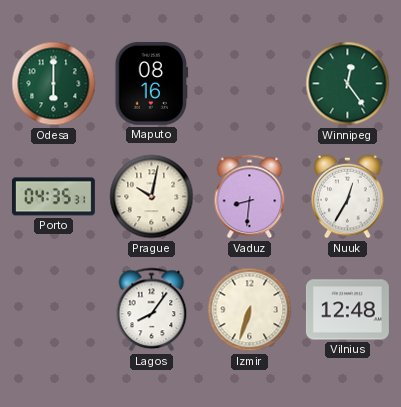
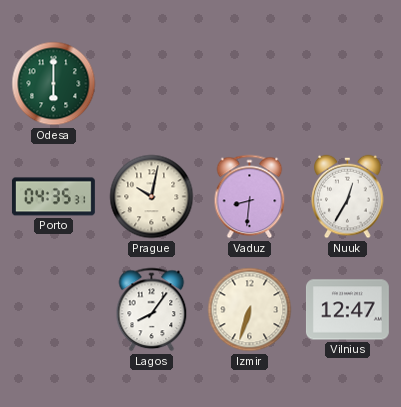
Maputo: 08:16 -> none
Winnipeg: 12:24 -> none
Vilnius: 12:48 -> 12:47
